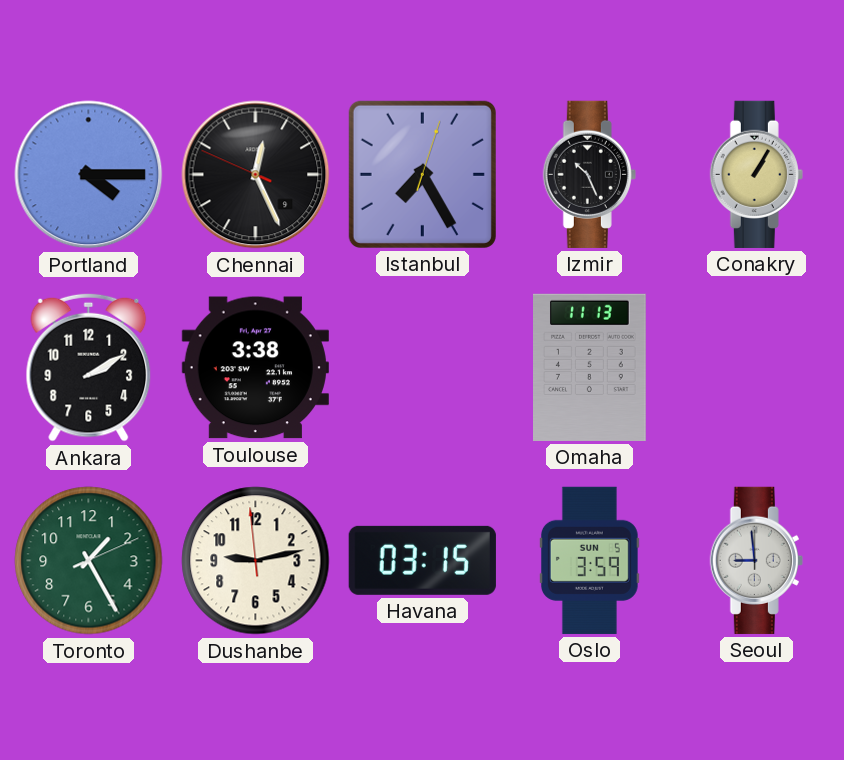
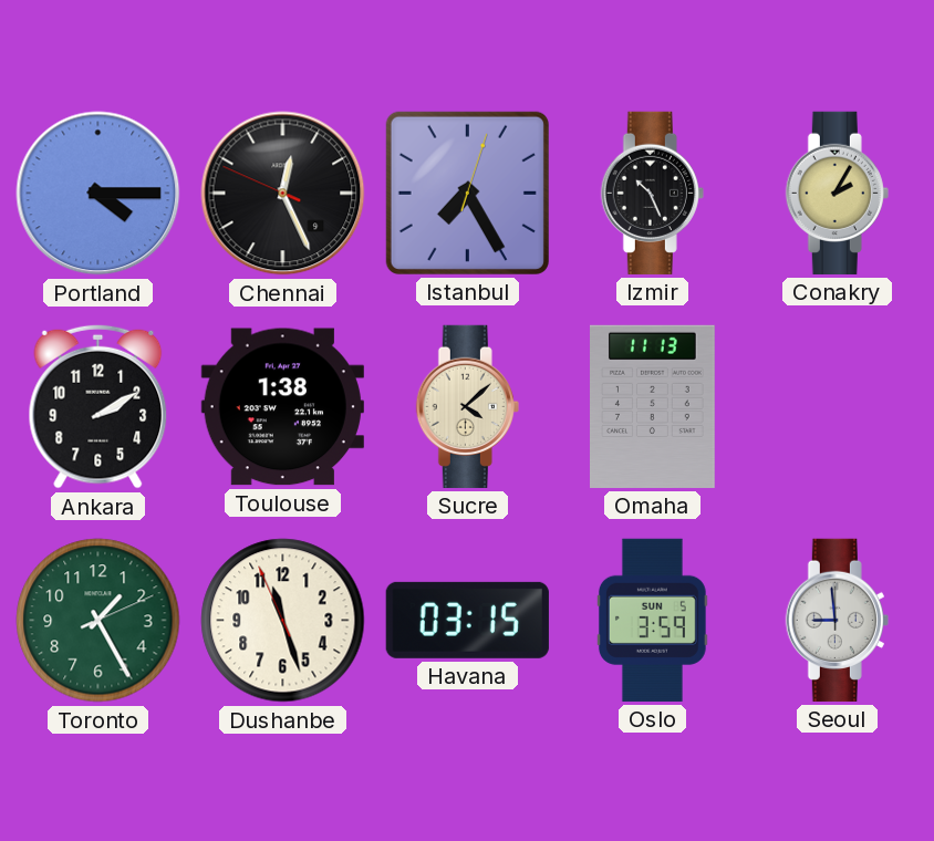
Conakry: 1:05 -> 2:05
Toulouse: 3:38 -> 1:38
Sucre: none -> 4:08
Dushanbe: 9:12 -> 11:26
